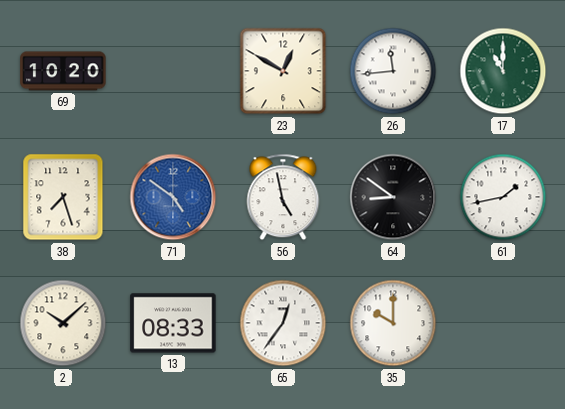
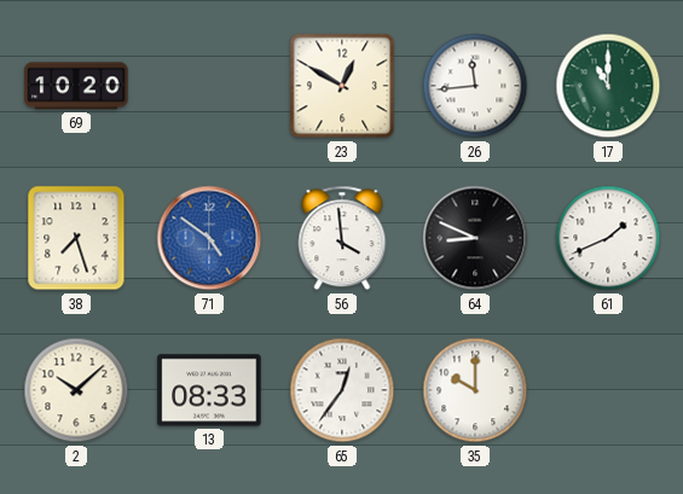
56: 4:58 -> 3:59
64: 8:51 -> 8:49
61: 1:43 -> 1:41
